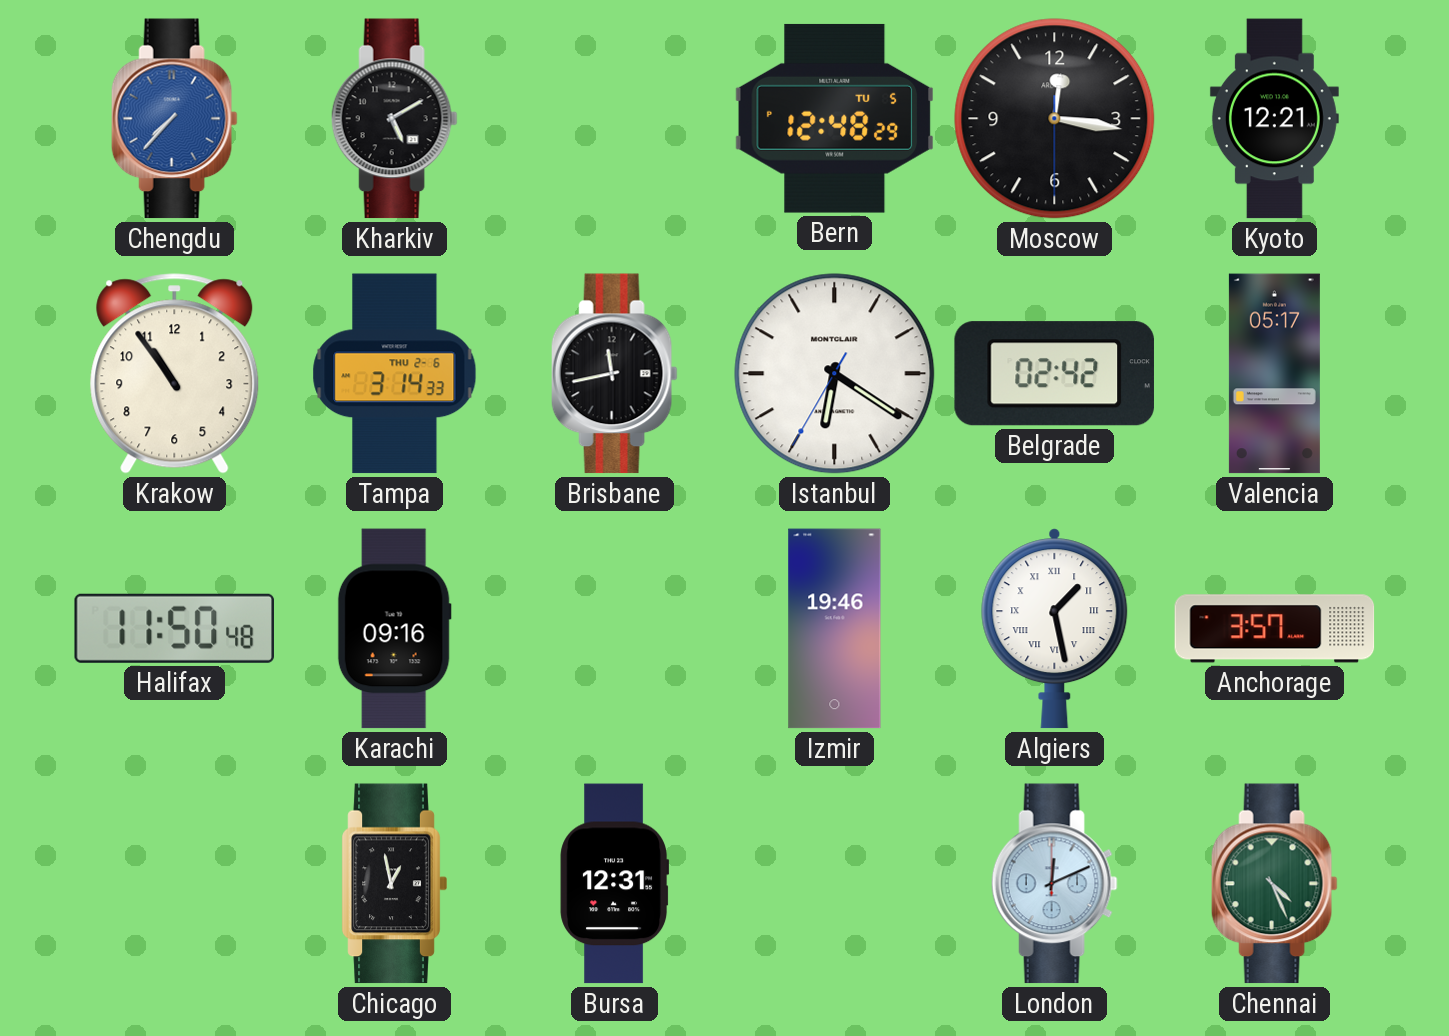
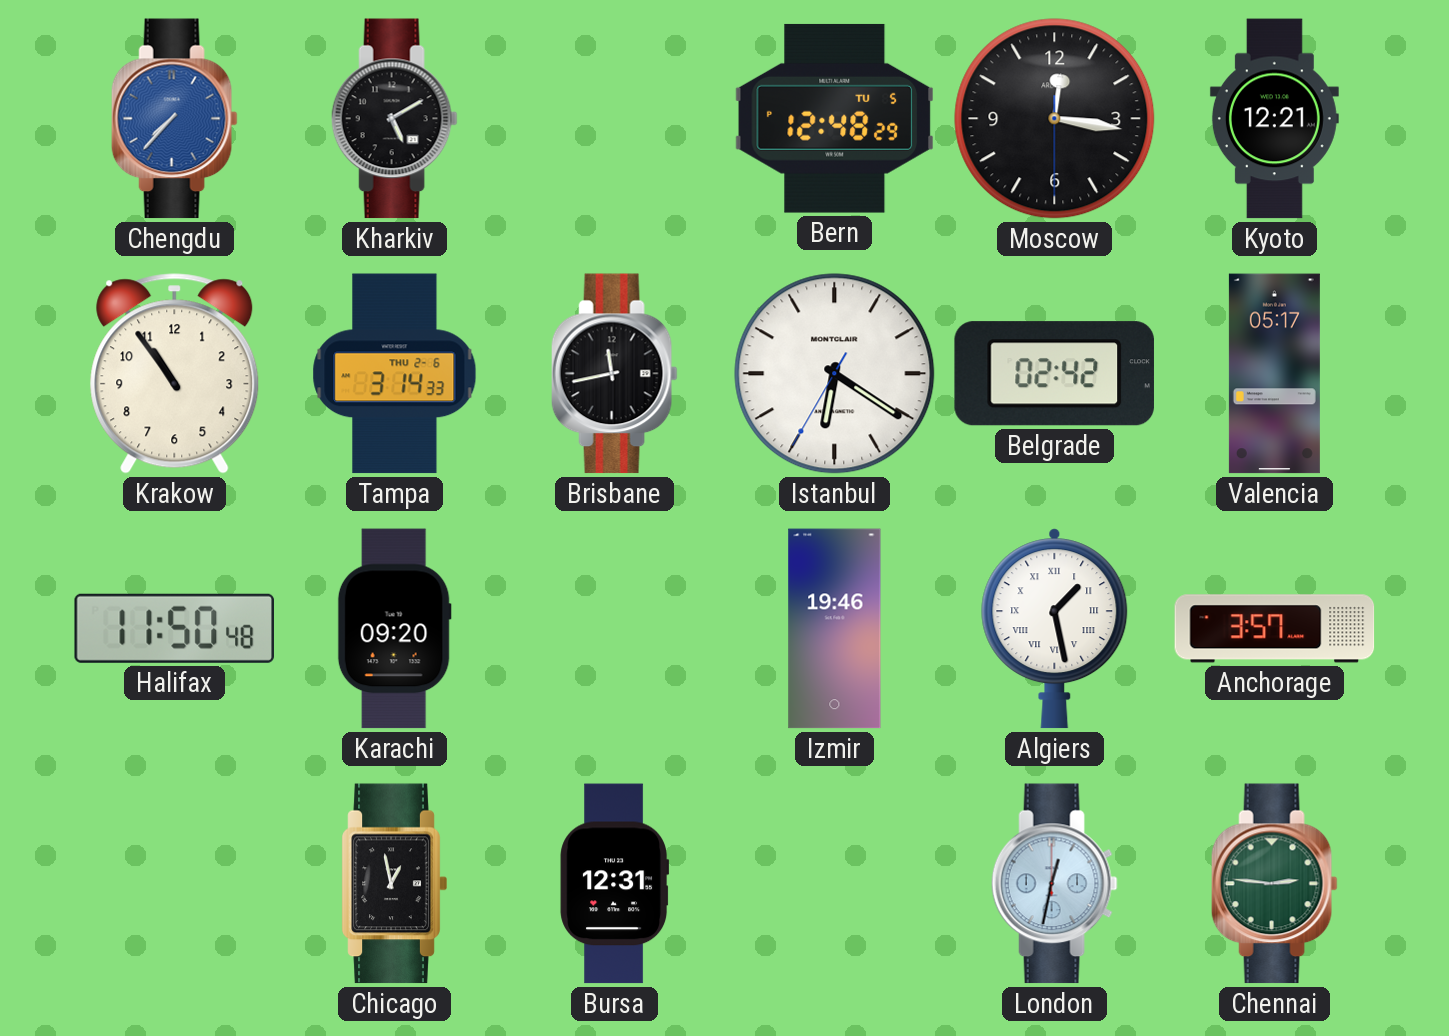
Karachi: 09:16 -> 09:20
London: 12:11 -> 12:32
Chennai: 4:26 -> 2:46
